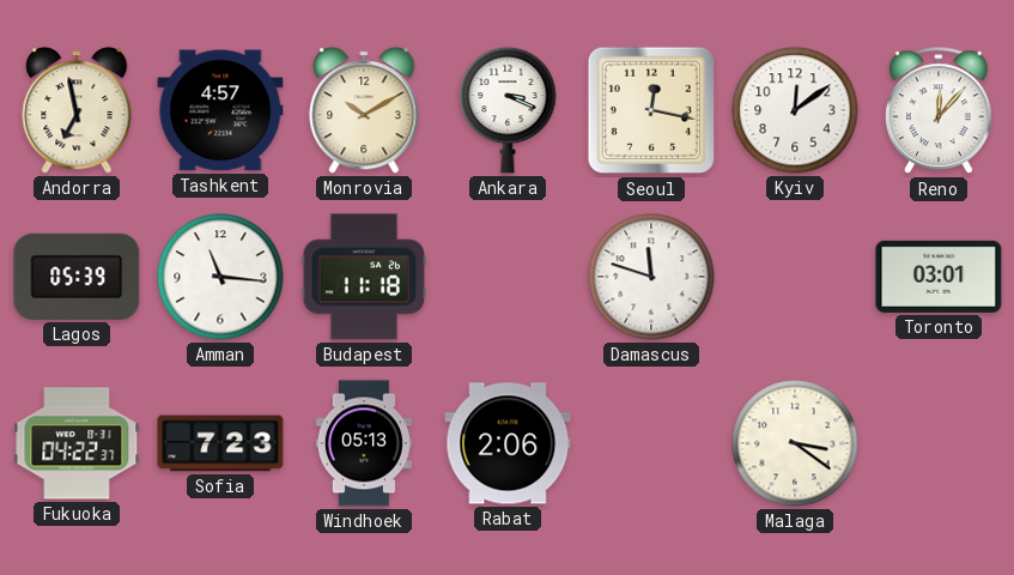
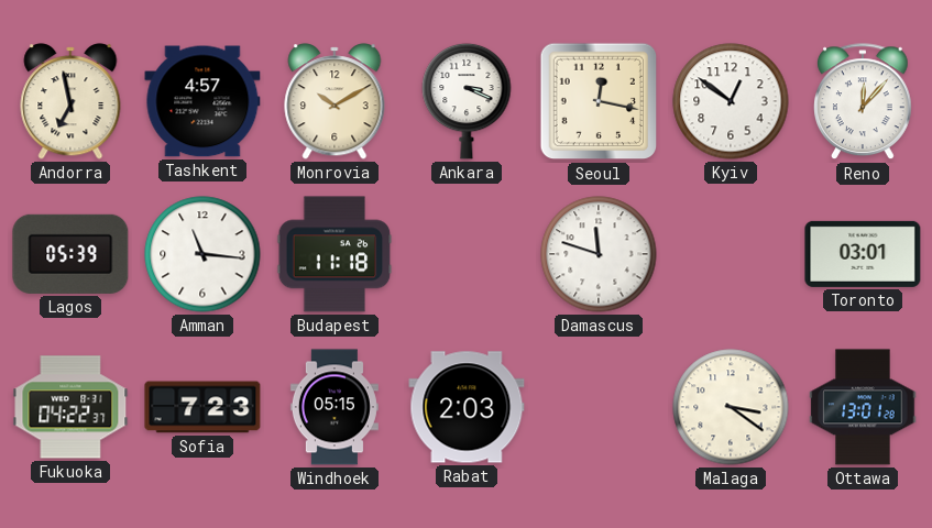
Kyiv: 12:09 -> 12:51
Windhoek: 05:13 -> 05:15
Rabat: 2:06 -> 2:03
Ottawa: none -> 13:01
